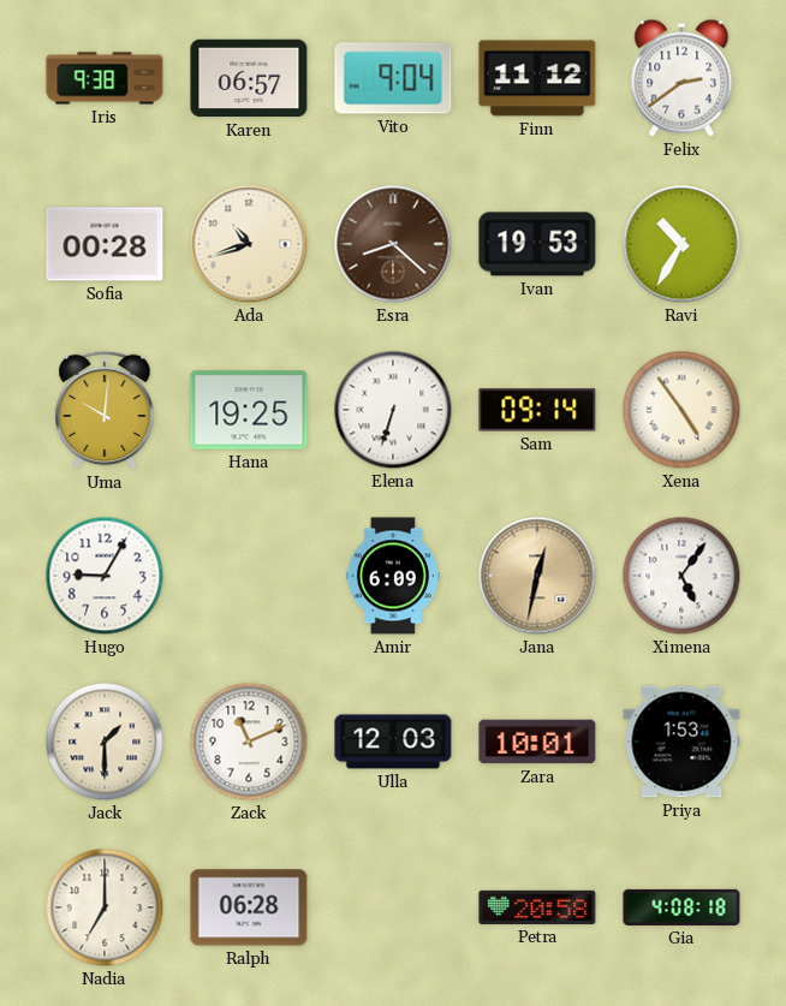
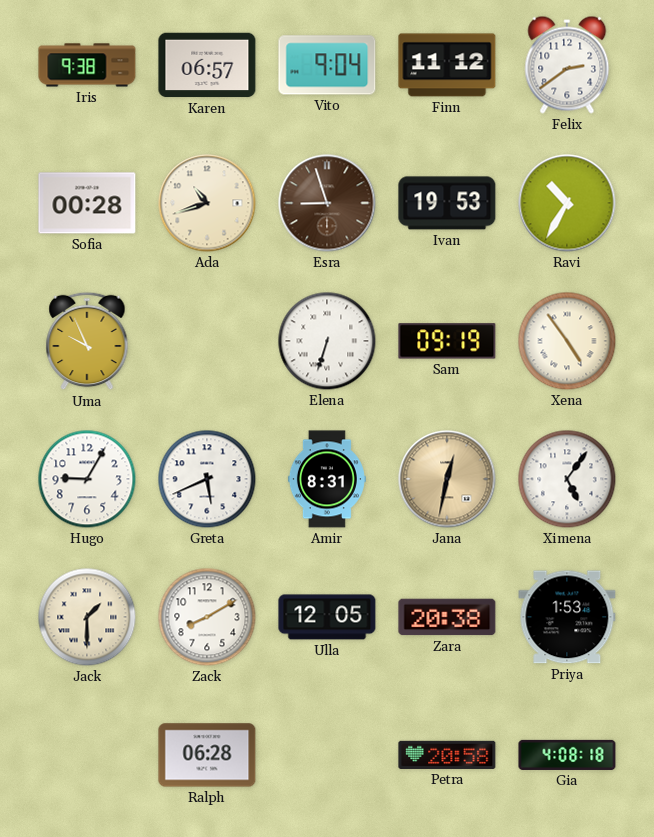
Esra: 8:22 -> 8:57
Uma: 10:01 -> 9:56
Hana: 19:25 -> none
Sam: 09:14 -> 09:19
Greta: none -> 5:41
Amir: 6:09 -> 8:31
Zack: 11:11 -> 8:10
Ulla: 12:03 -> 12:05
Zara: 10:01 -> 20:38
Nadia: 7:00 -> none
